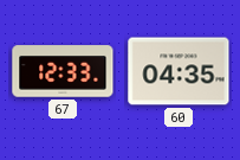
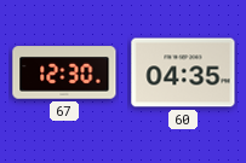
67: 12:33 -> 12:30
